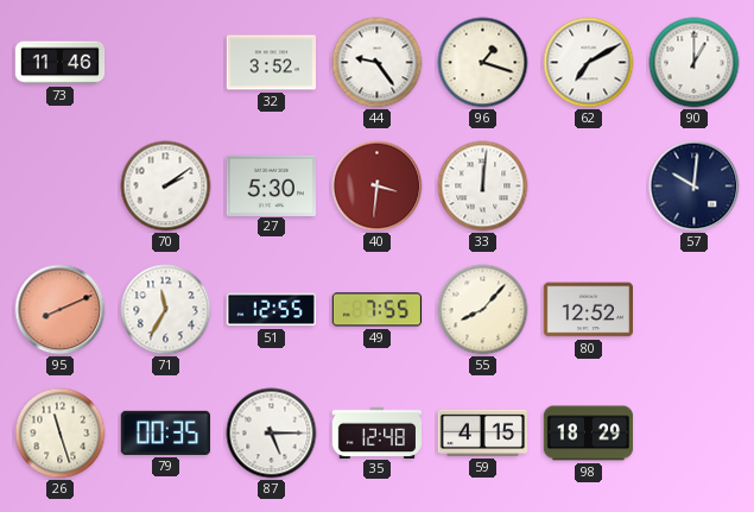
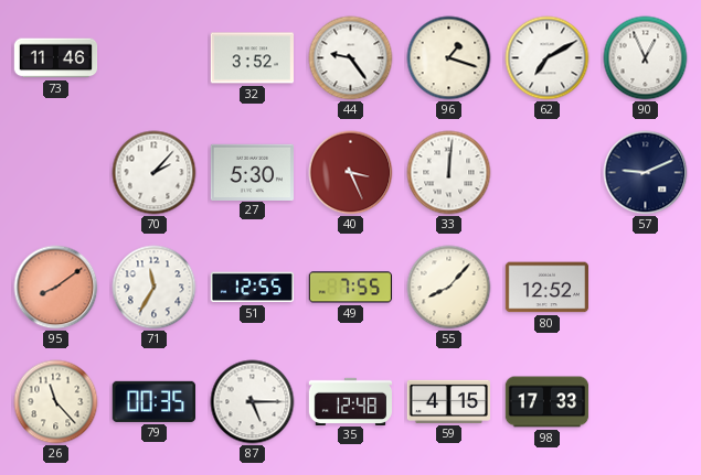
90: 1:00 -> 12:56
70: 2:09 -> 2:07
40: 3:31 -> 3:26
57: 10:01 -> 9:11
95: 8:11 -> 8:09
26: 11:27 -> 11:23
98: 18:29 -> 17:33
